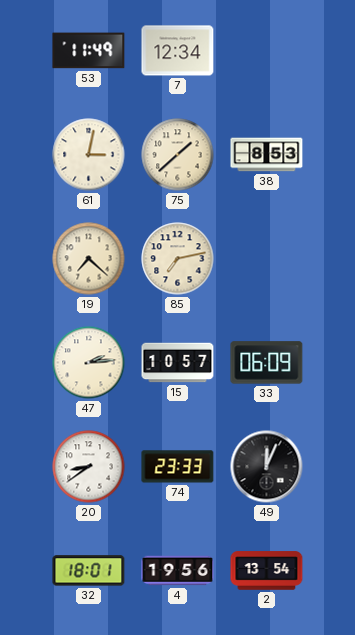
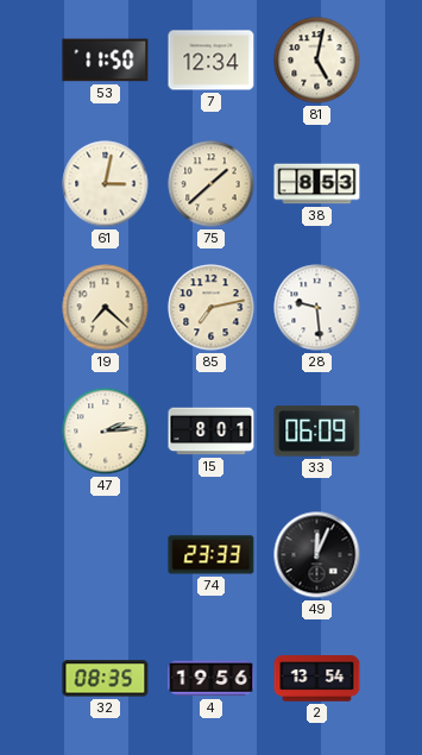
53: 11:49 -> 11:50
81: none -> 5:02
28: none -> 9:29
15: 10:57 -> 8:01
20: 8:39 -> none
32: 18:01 -> 08:35
